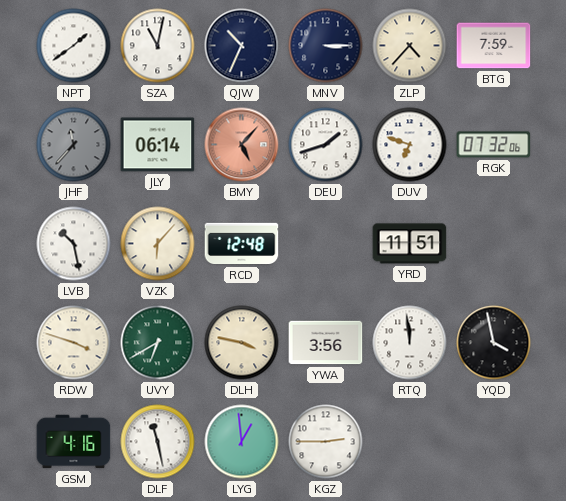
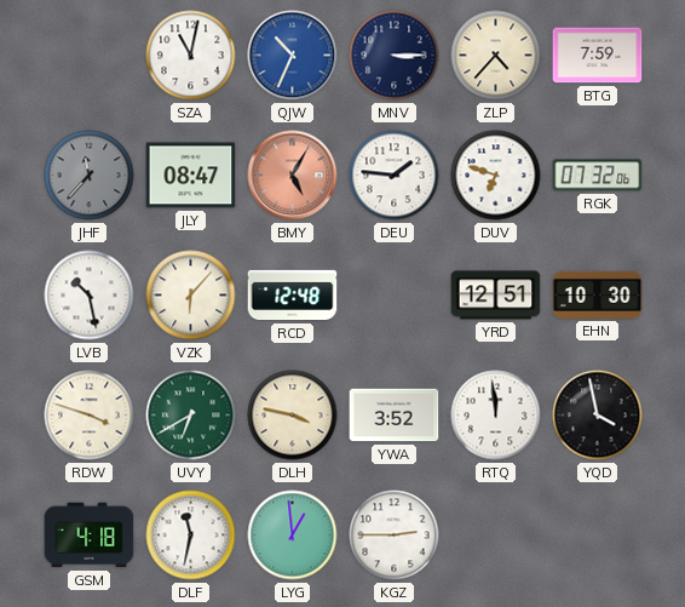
NPT: 1:39 -> none
QJW dial: navy -> blue
JLY: 06:14 -> 08:47
BMY: 5:07 -> 5:05
DEU: 1:42 -> 1:46
YRD: 11:51 -> 12:51
EHN: none -> 10:30
YWA: 3:56 -> 3:52
GSM: 4:16 -> 4:18
DLF: 11:28 -> 11:32
